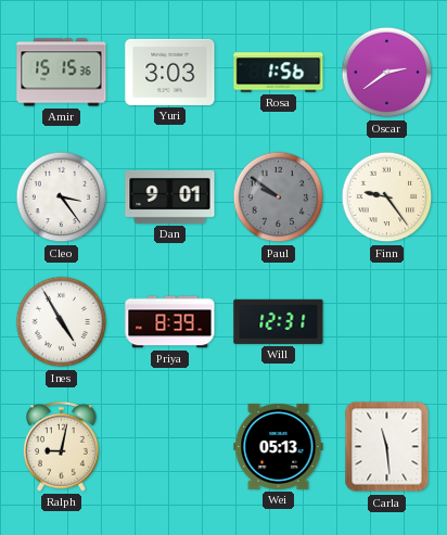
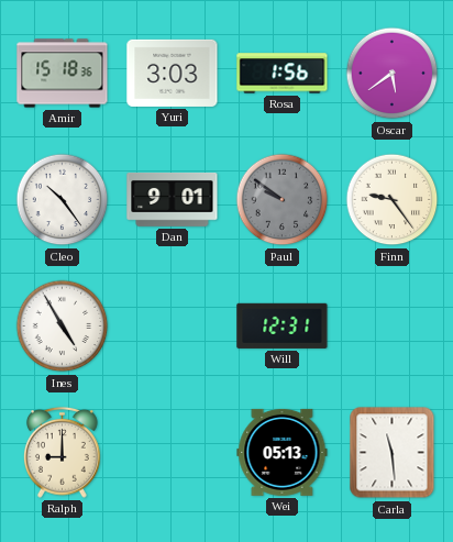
Amir: 15:15 -> 15:18
Oscar: 2:39 -> 5:39
Cleo: 3:24 -> 10:24
Priya: 8:39 -> none
Ralph: 9:02 -> 9:00
